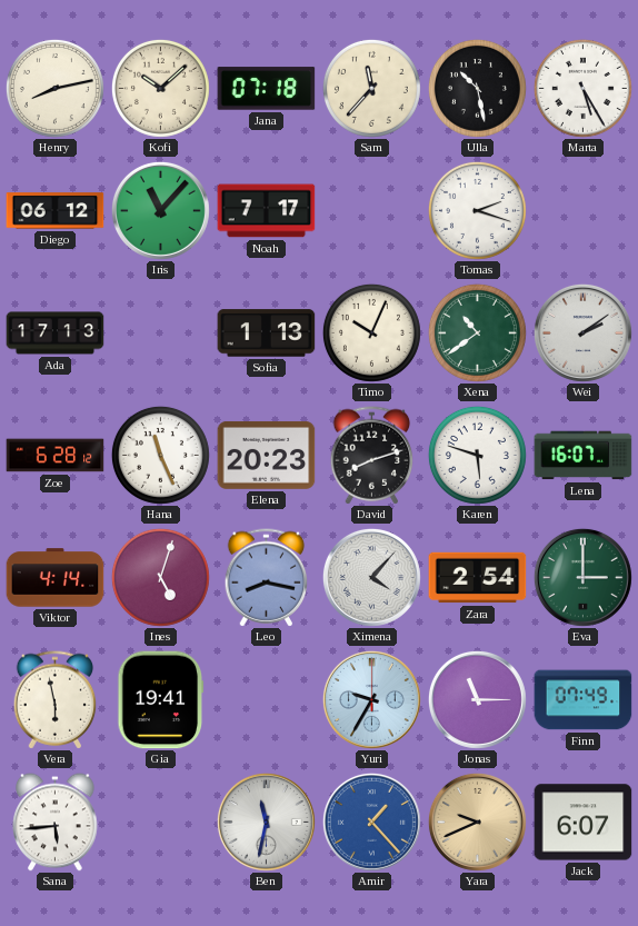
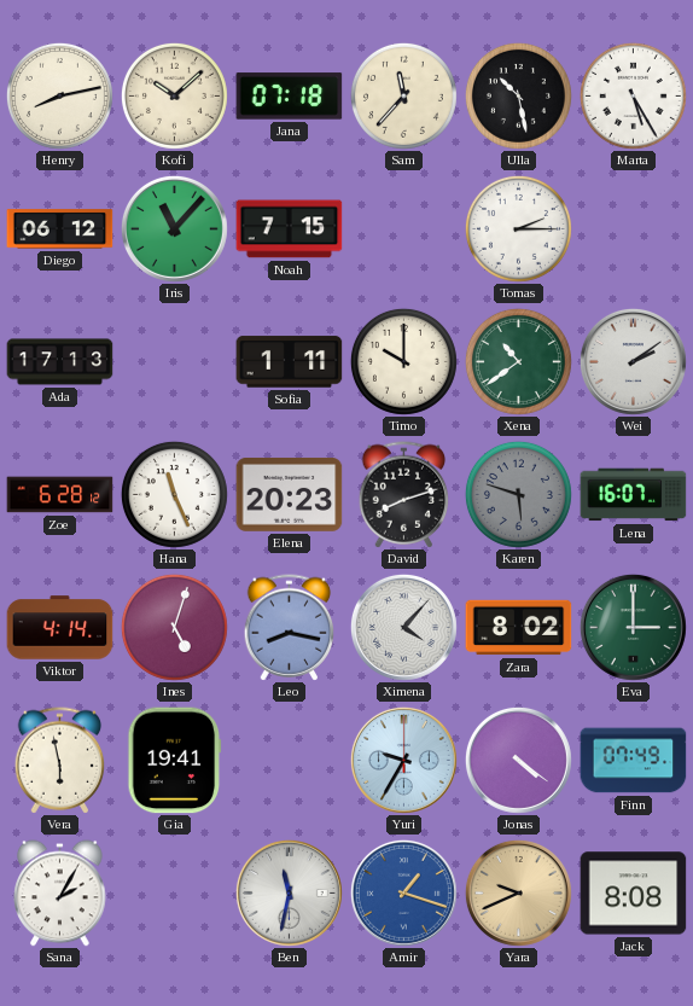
Noah: 7:17 -> 7:15
Tomas: 2:18 -> 2:15
Sofia: 1:13 -> 1:11
Timo: 10:04 -> 10:00
Karen dial: white -> grey
Zara: 2:54 -> 8:02
Jonas: 11:15 -> 4:21
Sana: 5:44 -> 2:05
Amir: 1:23 -> 1:18
Jack: 6:07 -> 8:08
